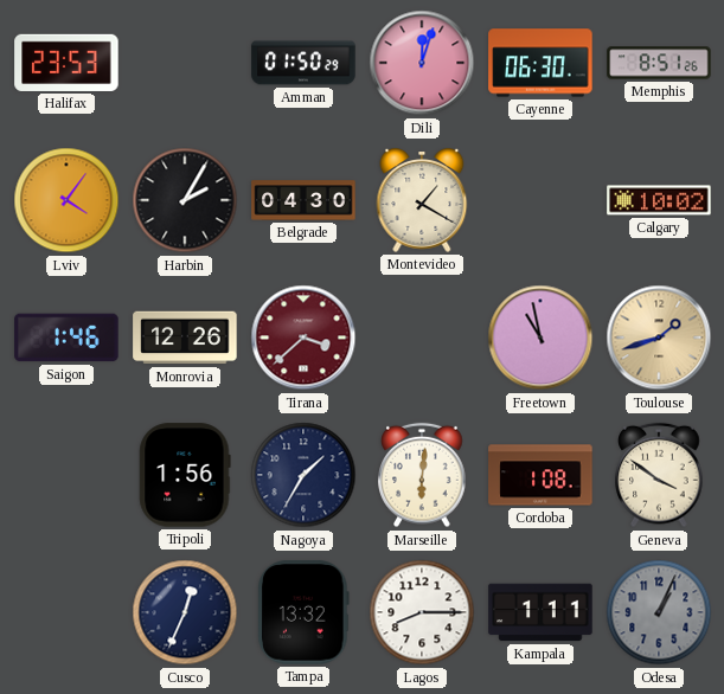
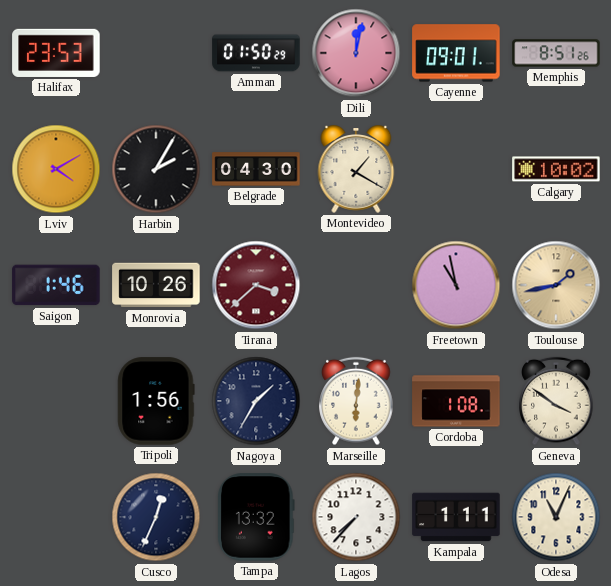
Dili: 12:03 -> 12:02
Cayenne: 06:30 -> 09:01
Lviv: 4:06 -> 4:10
Monrovia: 12:26 -> 10:26
Toulouse: 1:42 -> 1:43
Lagos: 8:15 -> 7:37
Odesa: 1:04 -> 11:04
Odesa dial: grey -> cream
